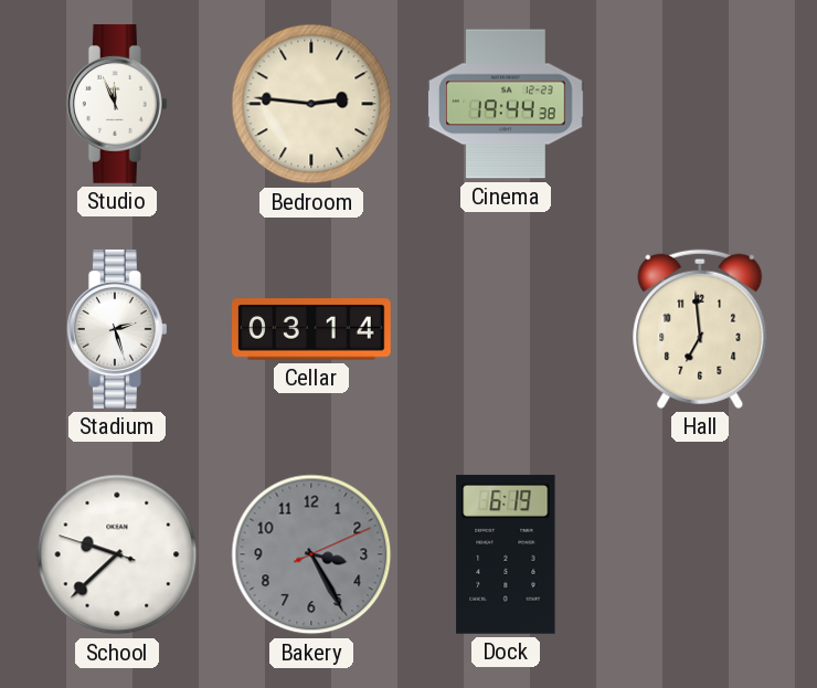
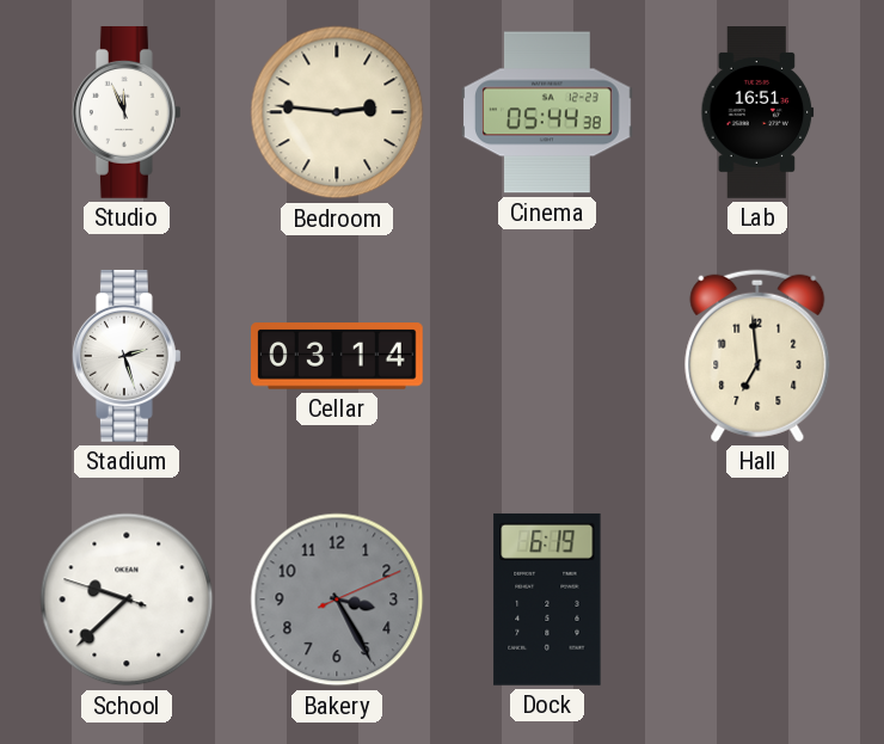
Cinema: 19:44 -> 05:44
Lab: none -> 16:51
